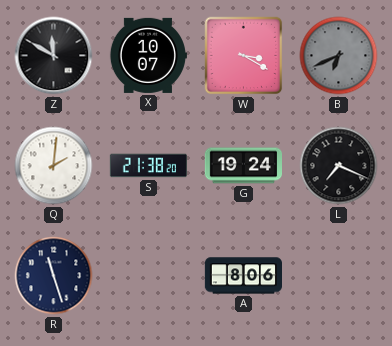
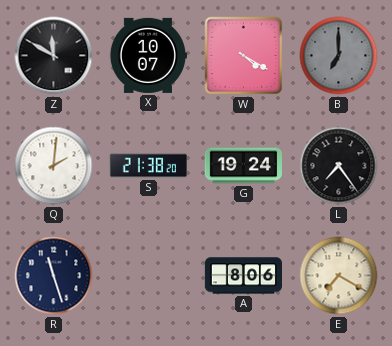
W: 3:20 -> 4:20
B: 6:41 -> 7:00
L: 7:19 -> 7:24
E: none -> 7:20
